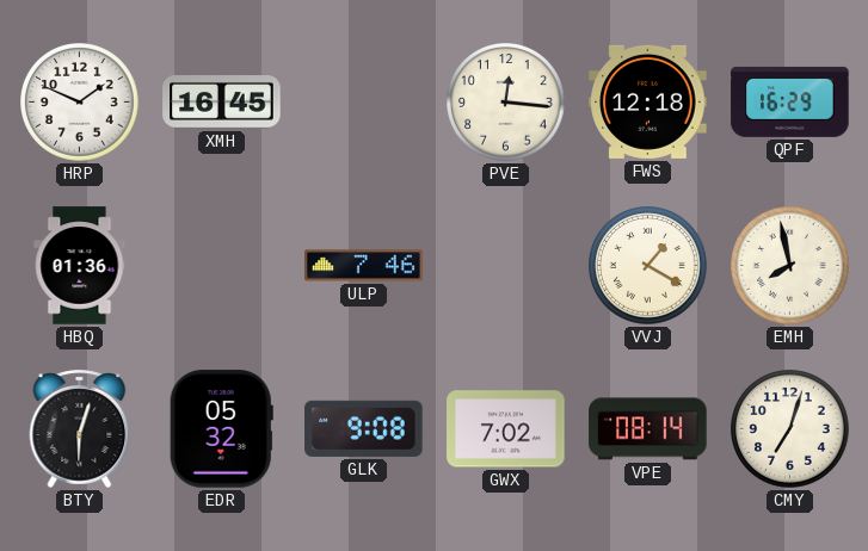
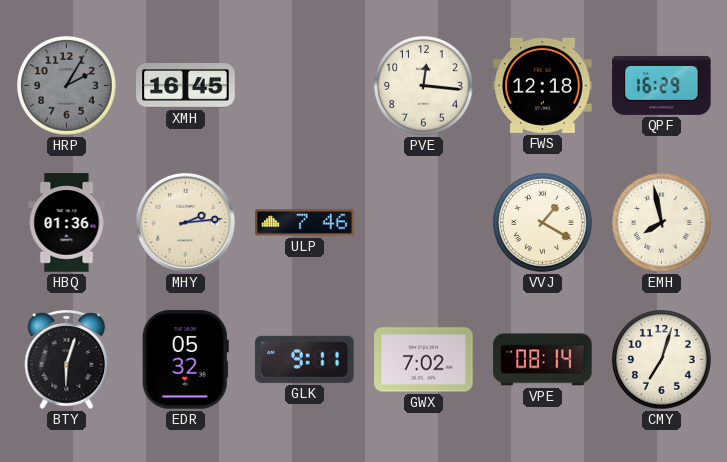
HRP: 1:49 -> 2:05
HRP dial: white -> grey
MHY: none -> 2:14
GLK: 9:08 -> 9:11
